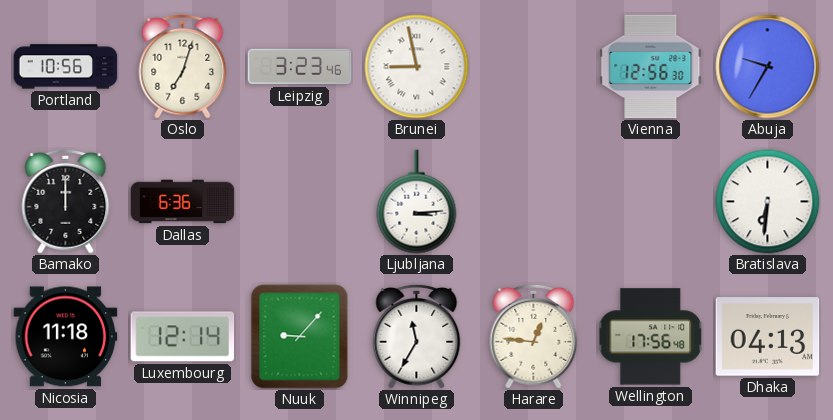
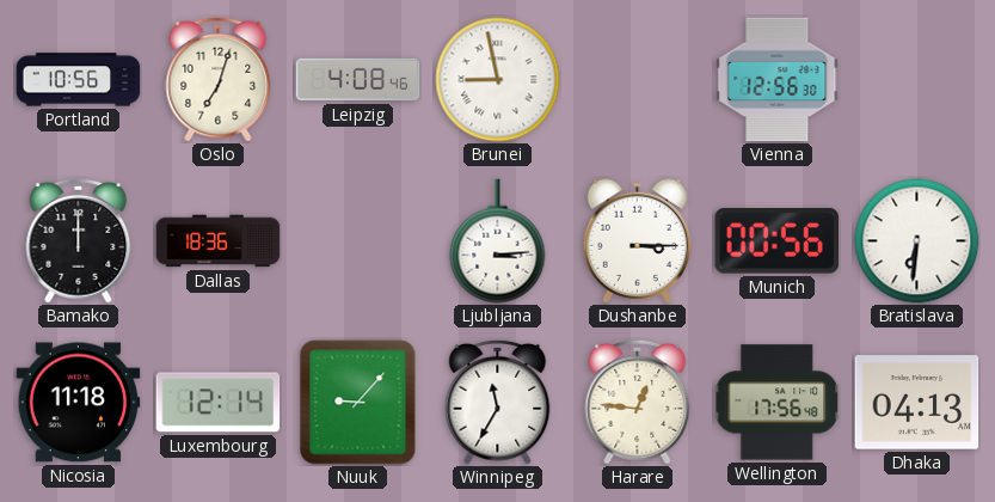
Leipzig: 3:23 -> 4:08
Abuja: 9:35 -> none
Dallas: 6:36 -> 18:36
Dushanbe: none -> 3:15
Munich: none -> 00:56
